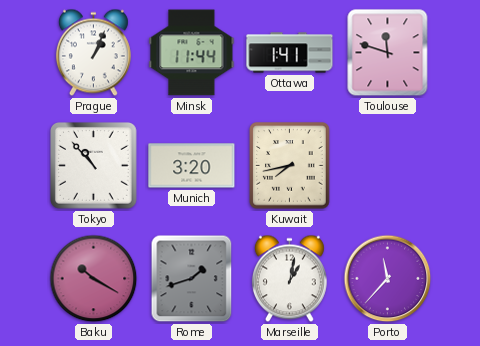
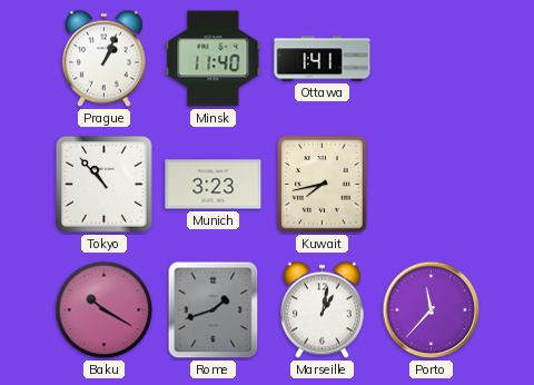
Minsk: 11:44 -> 11:40
Toulouse: 11:48 -> none
Munich: 3:20 -> 3:23
